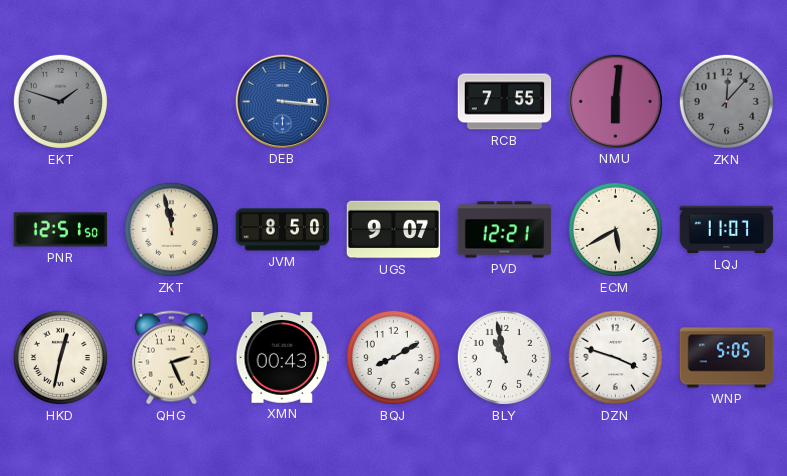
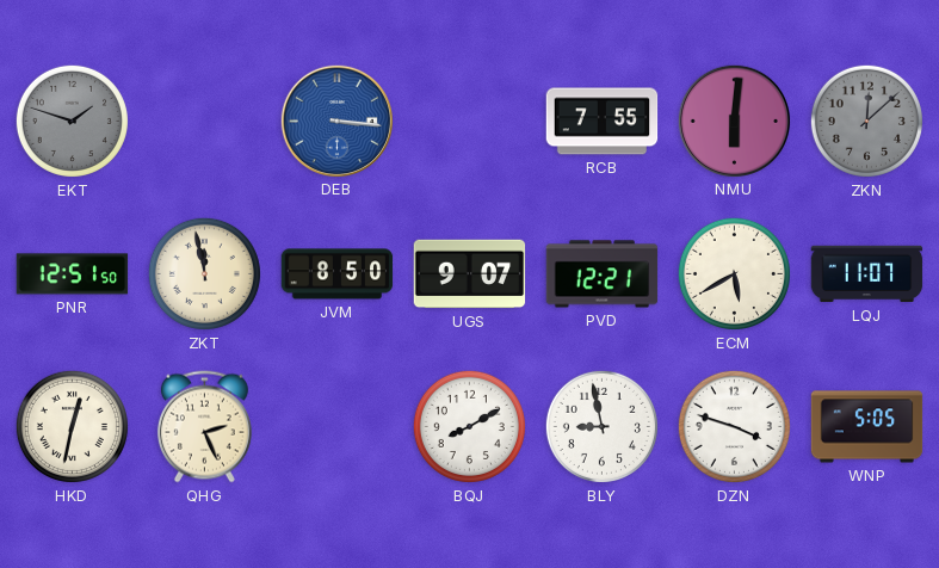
ZKN: 12:07 -> 12:08
XMN: 00:43 -> none
BLY: 10:58 -> 8:58
